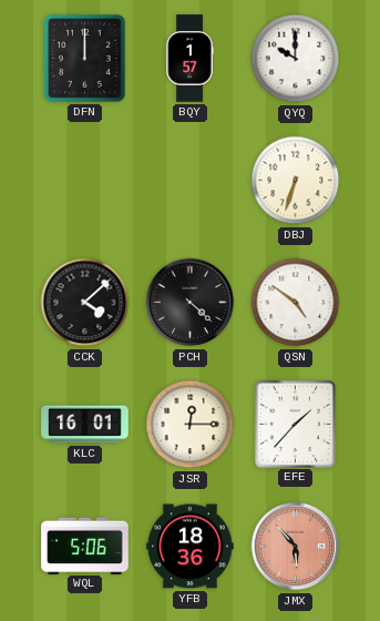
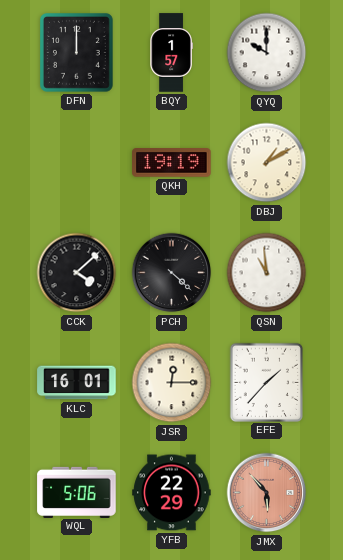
QKH: none -> 19:19
DBJ: 6:33 -> 1:10
QSN: 4:51 -> 10:59
YFB: 18:36 -> 22:29
